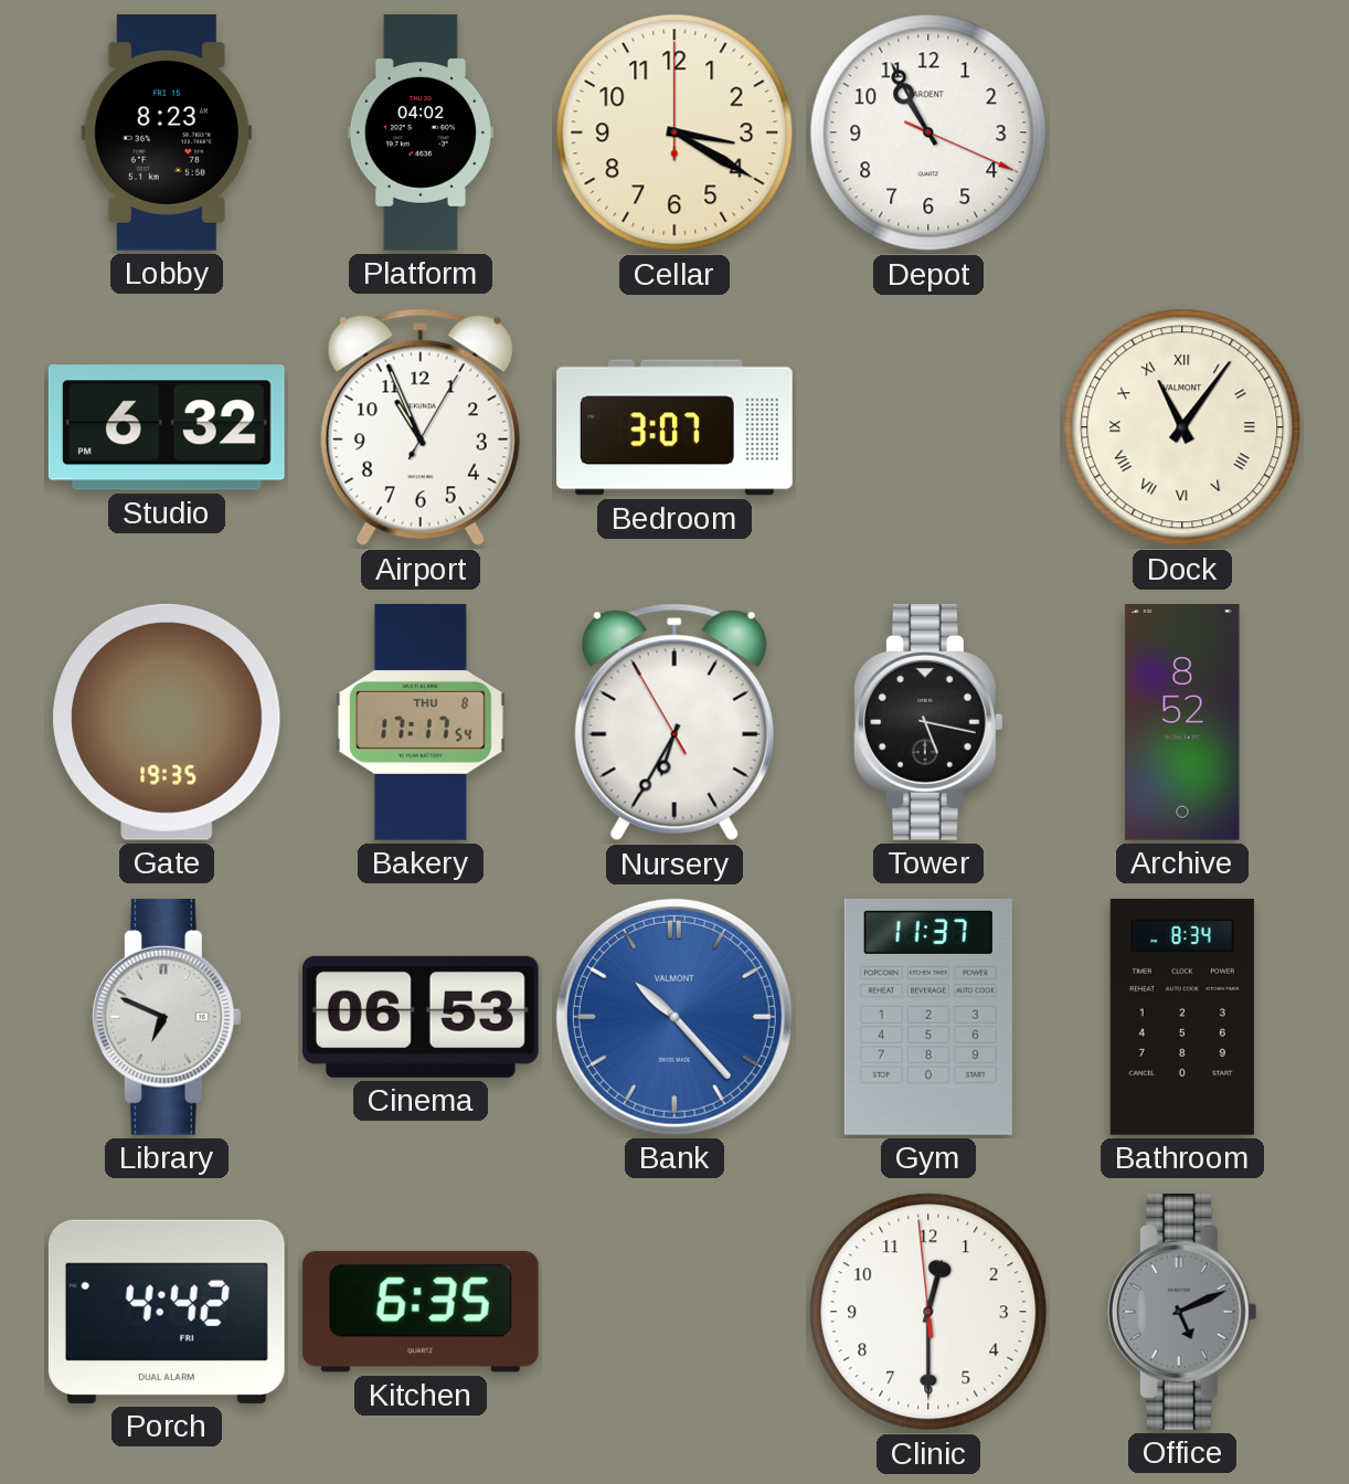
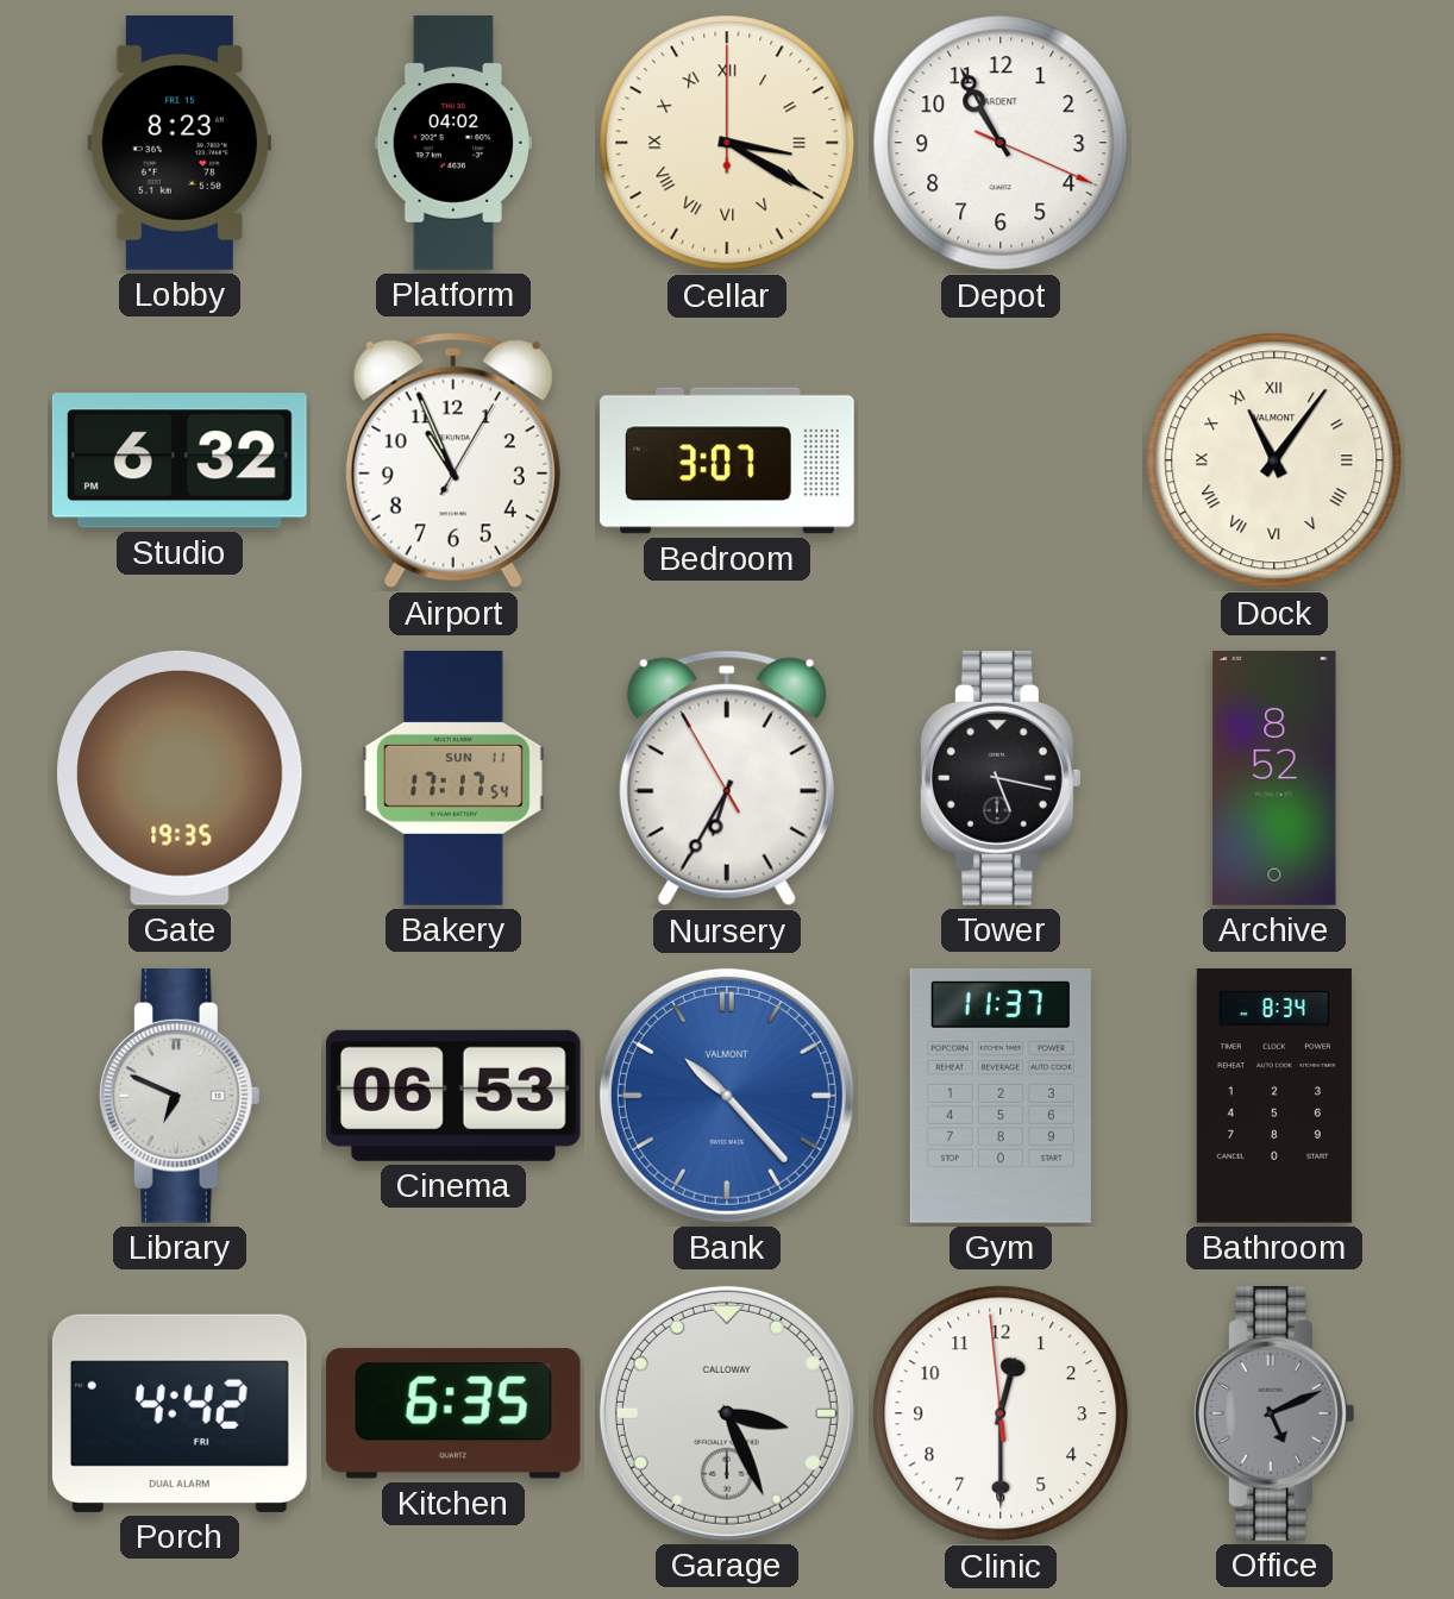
Cellar numerals: Arabic -> Roman
Bakery date: THU 8 -> SUN 11
Garage: none -> 3:26
